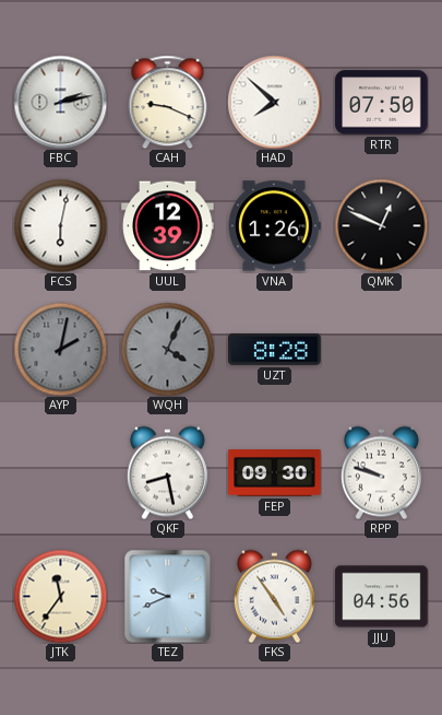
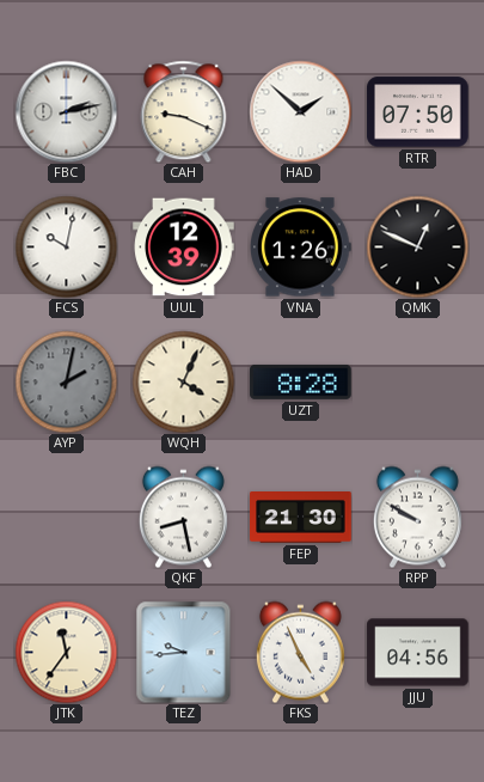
HAD: 7:52 -> 1:52
FCS: 6:02 -> 10:02
WQH dial: grey -> cream
FEP: 09:30 -> 21:30
RPP: 9:48 -> 9:50
TEZ: 9:41 -> 9:44
FKS: 4:54 -> 4:56
